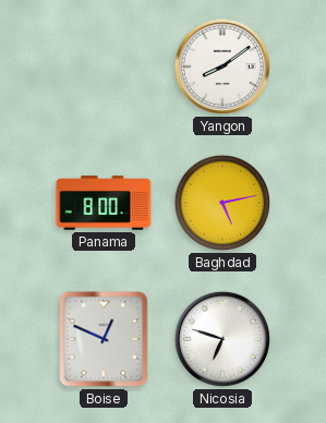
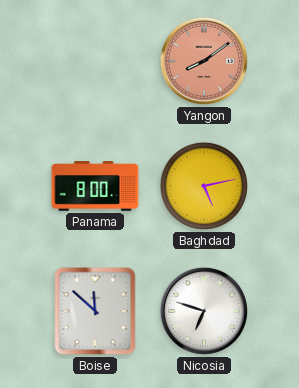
Yangon dial: white -> salmon
Boise: 12:49 -> 11:52
